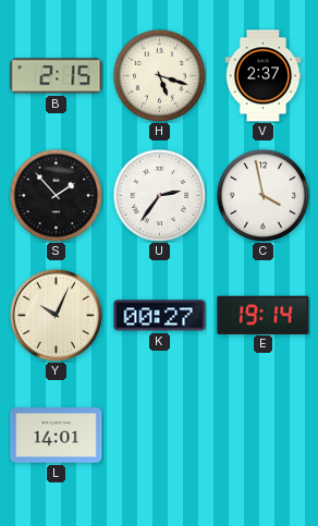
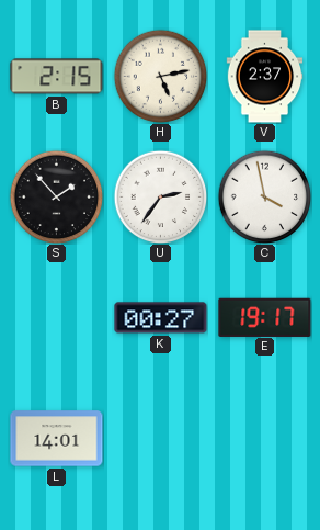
H: 5:18 -> 5:13
Y: 10:04 -> none
E: 19:14 -> 19:17
